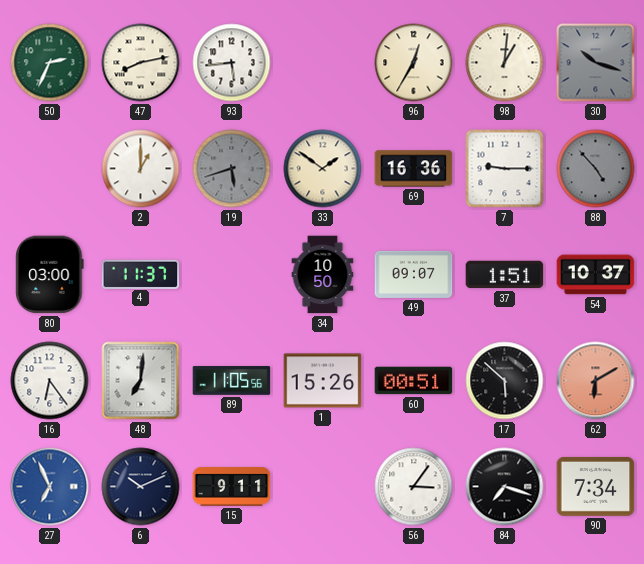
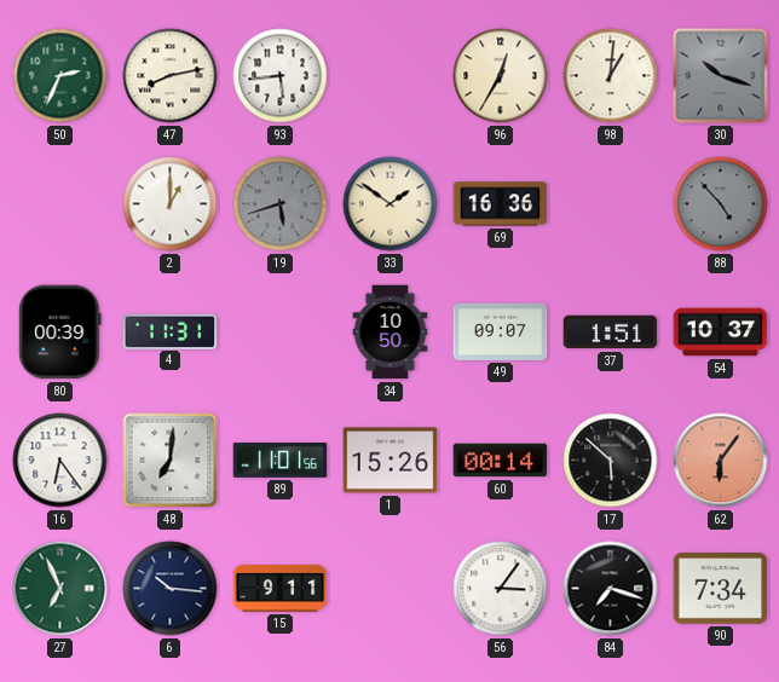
7: 9:15 -> none
80: 03:00 -> 00:39
4: 11:37 -> 11:31
89: 11:05 -> 11:01
60: 00:51 -> 00:14
62: 6:10 -> 6:06
27 dial: blue -> green
6: 10:11 -> 10:16
